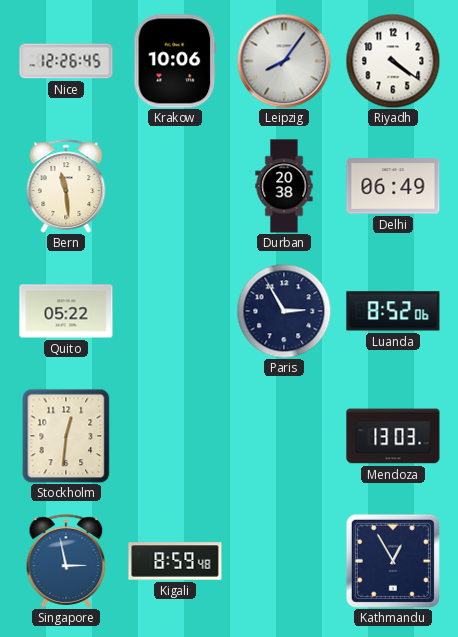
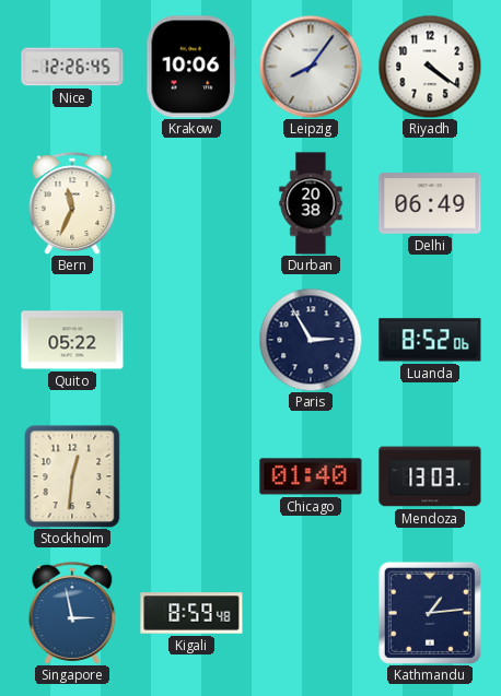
Bern: 11:29 -> 11:34
Chicago: none -> 01:40
Kathmandu: 12:55 -> 1:14
